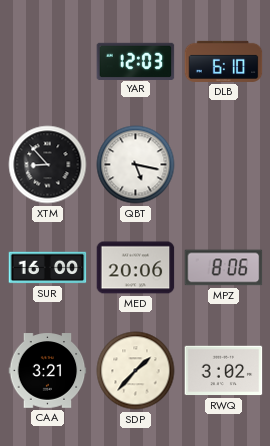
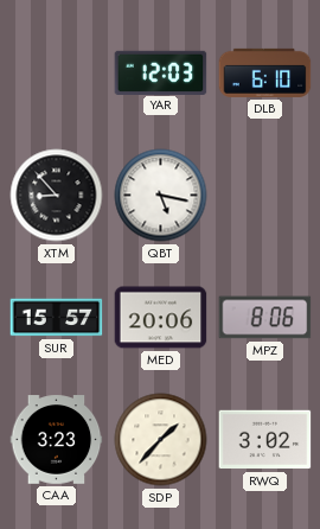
SUR: 16:00 -> 15:57
CAA: 3:21 -> 3:23
